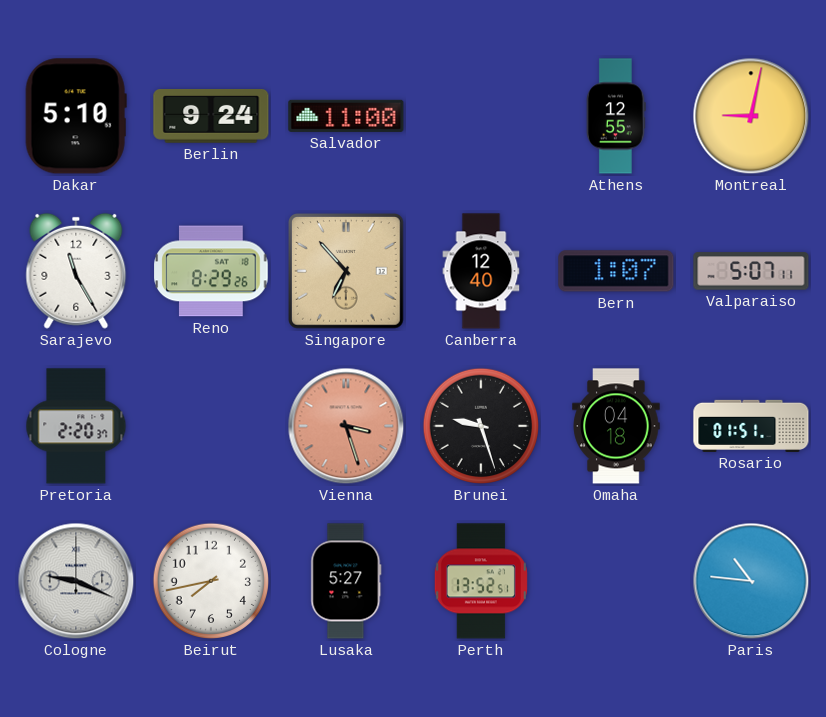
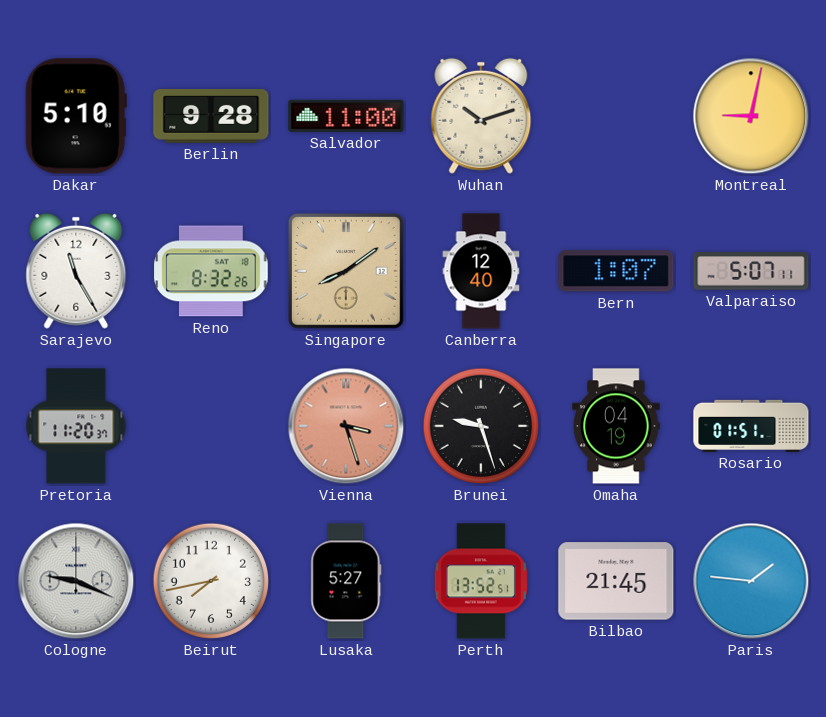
Berlin: 9:24 -> 9:28
Wuhan: none -> 10:12
Athens: 12:55 -> none
Reno: 8:29 -> 8:32
Singapore: 6:53 -> 8:09
Pretoria: 2:20 -> 11:20
Omaha: 04:18 -> 04:19
Bilbao: none -> 21:45
Paris: 10:46 -> 1:46
